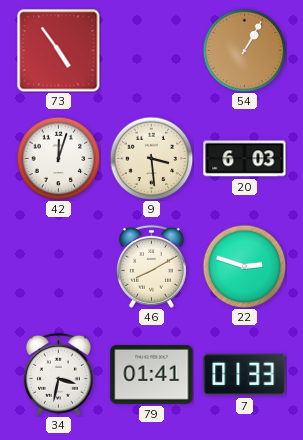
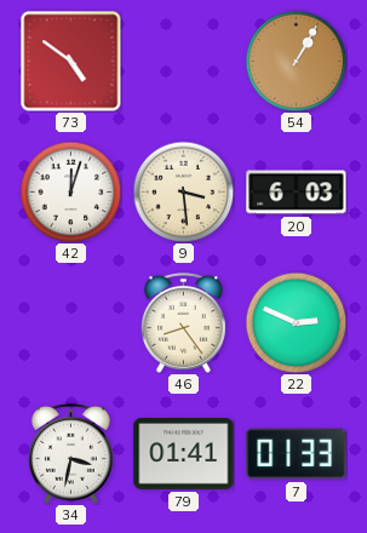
73: 4:54 -> 4:51
46: 8:10 -> 8:24
22: 2:48 -> 2:49
